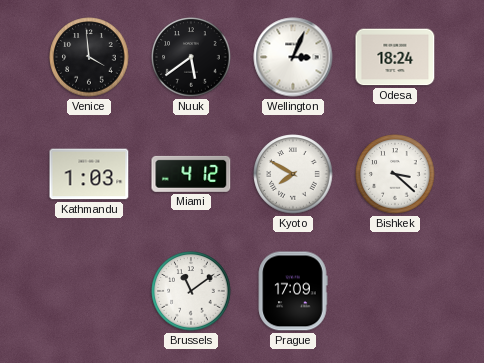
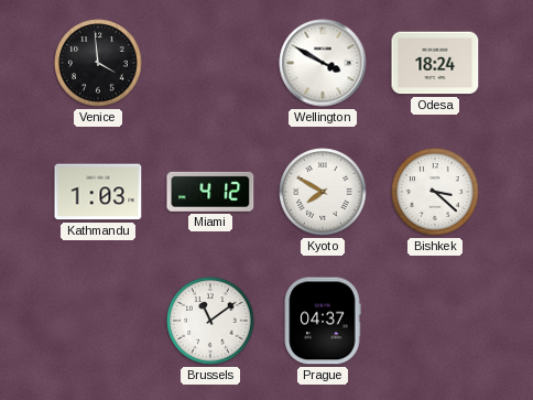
Nuuk: 5:39 -> none
Wellington: 3:04 -> 3:50
Prague: 17:09 -> 04:37
